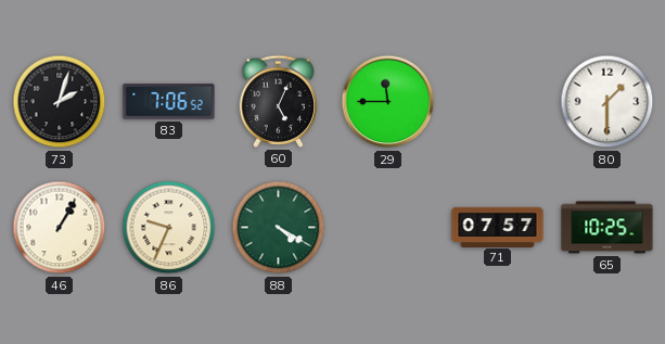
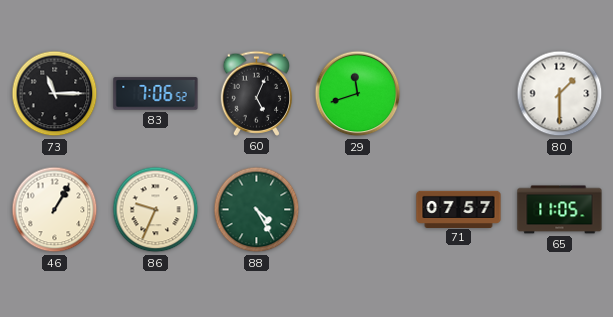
73: 2:03 -> 11:15
29: 11:45 -> 11:42
88: 4:20 -> 4:25
65: 10:25 -> 11:05
